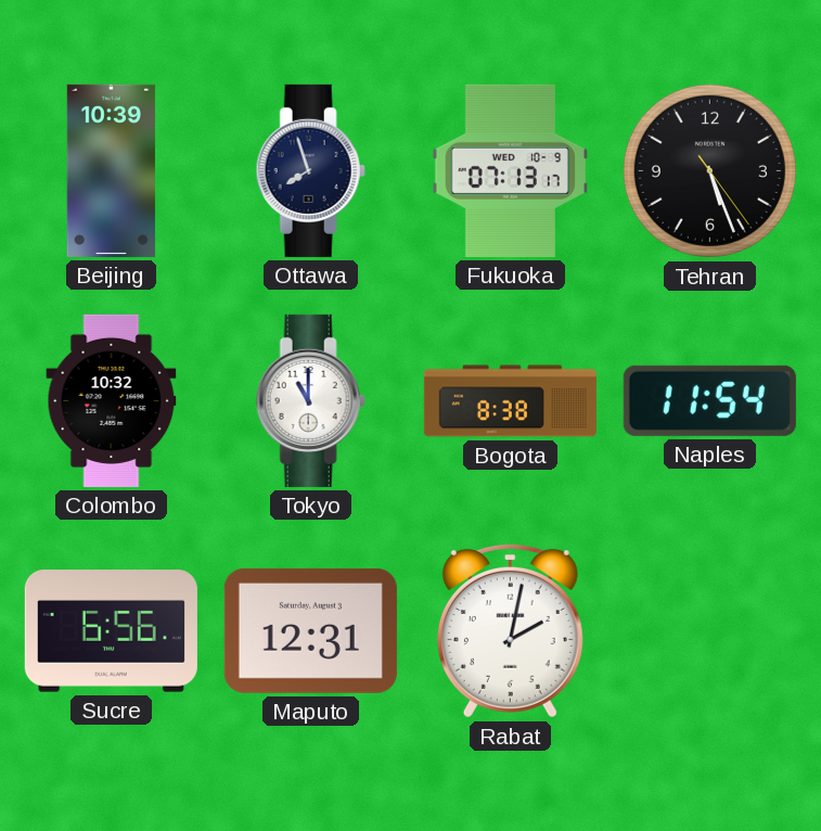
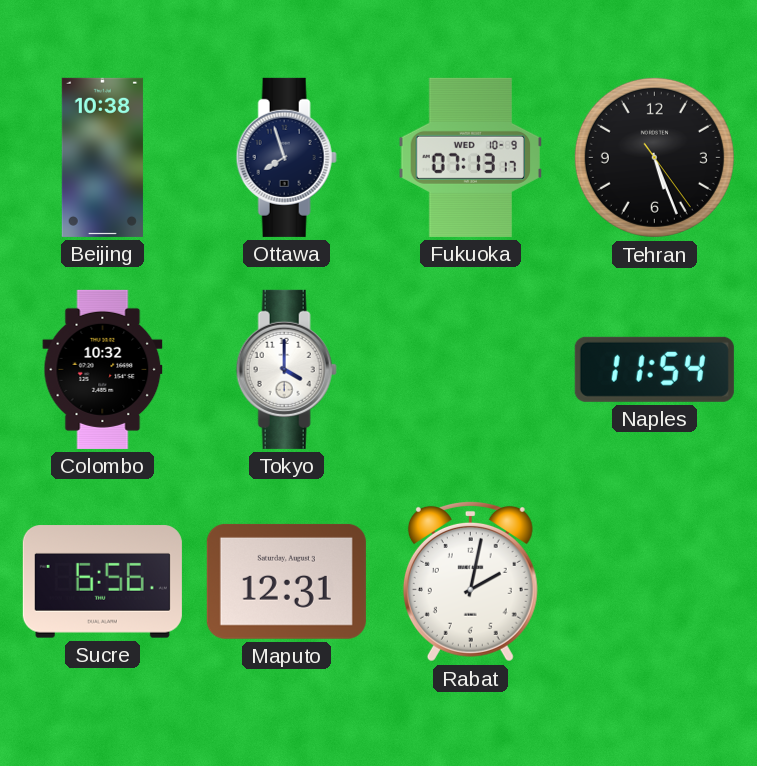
Beijing: 10:39 -> 10:38
Tokyo: 11:00 -> 4:00
Bogota: 8:38 -> none
